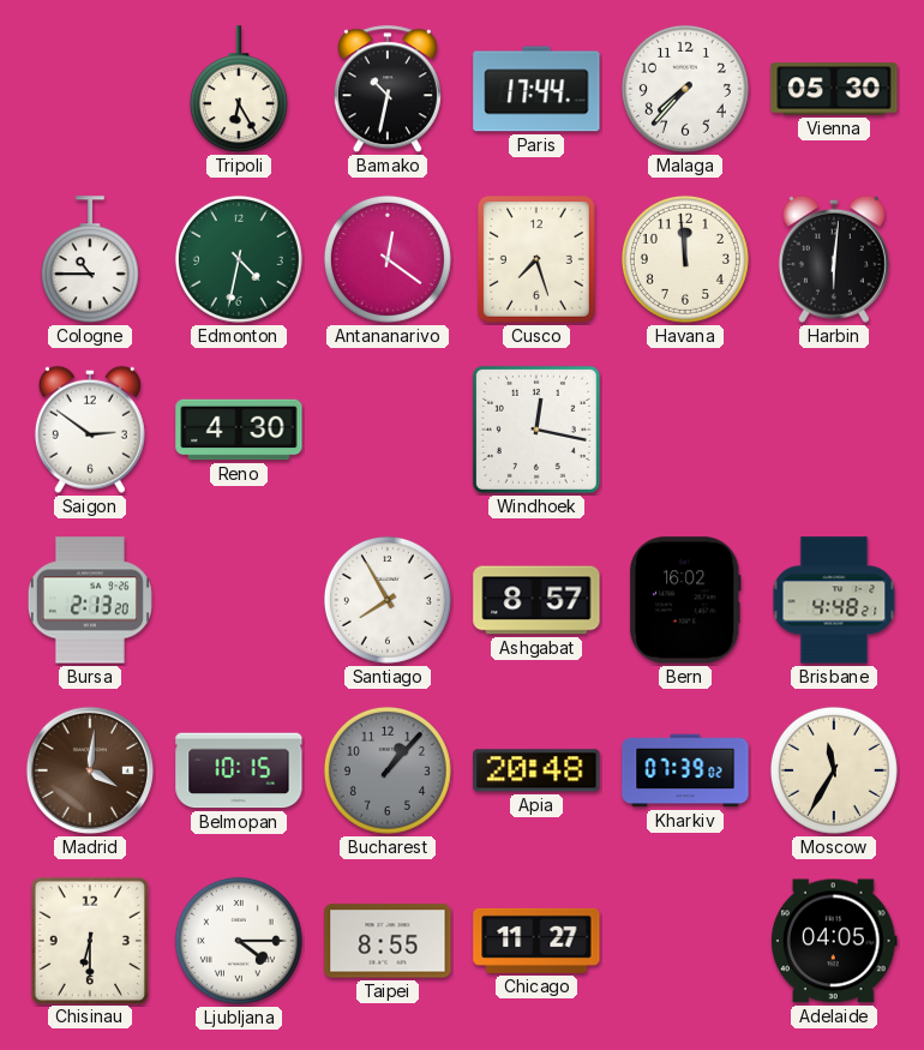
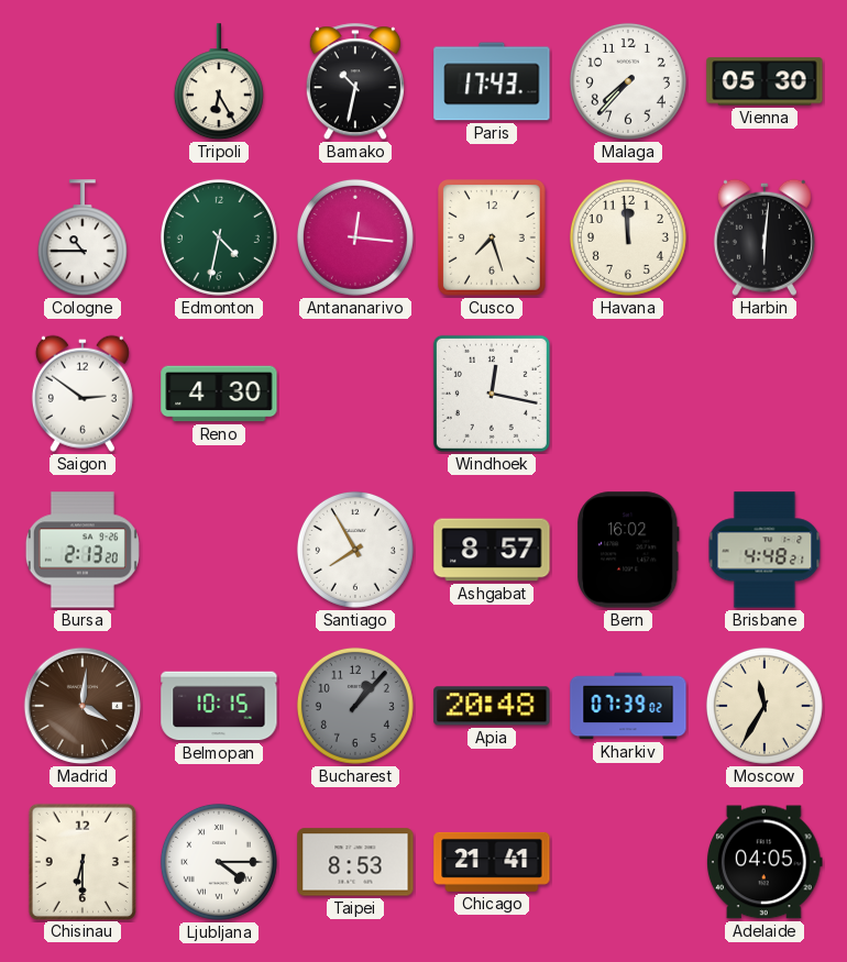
Paris: 17:44 -> 17:43
Antananarivo: 12:21 -> 12:16
Taipei: 8:55 -> 8:53
Chicago: 11:27 -> 21:41
